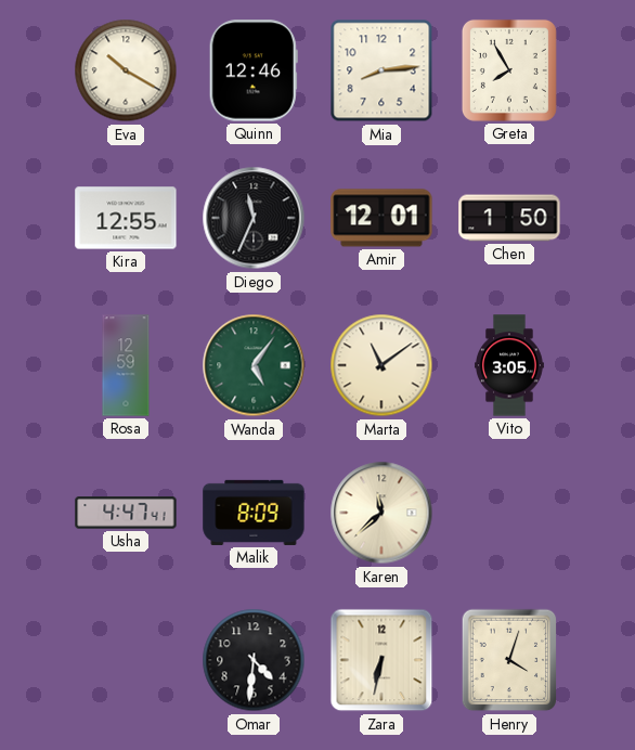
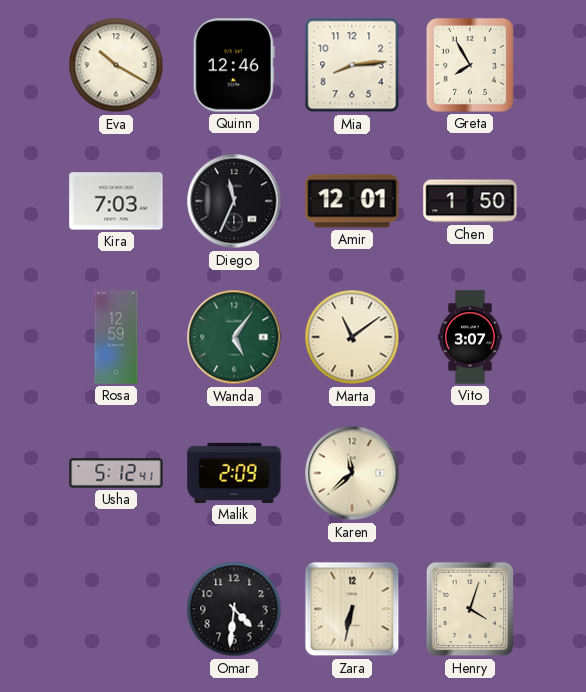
Kira: 12:55 -> 7:03
Vito: 3:05 -> 3:07
Usha: 4:47 -> 5:12
Malik: 8:09 -> 2:09
